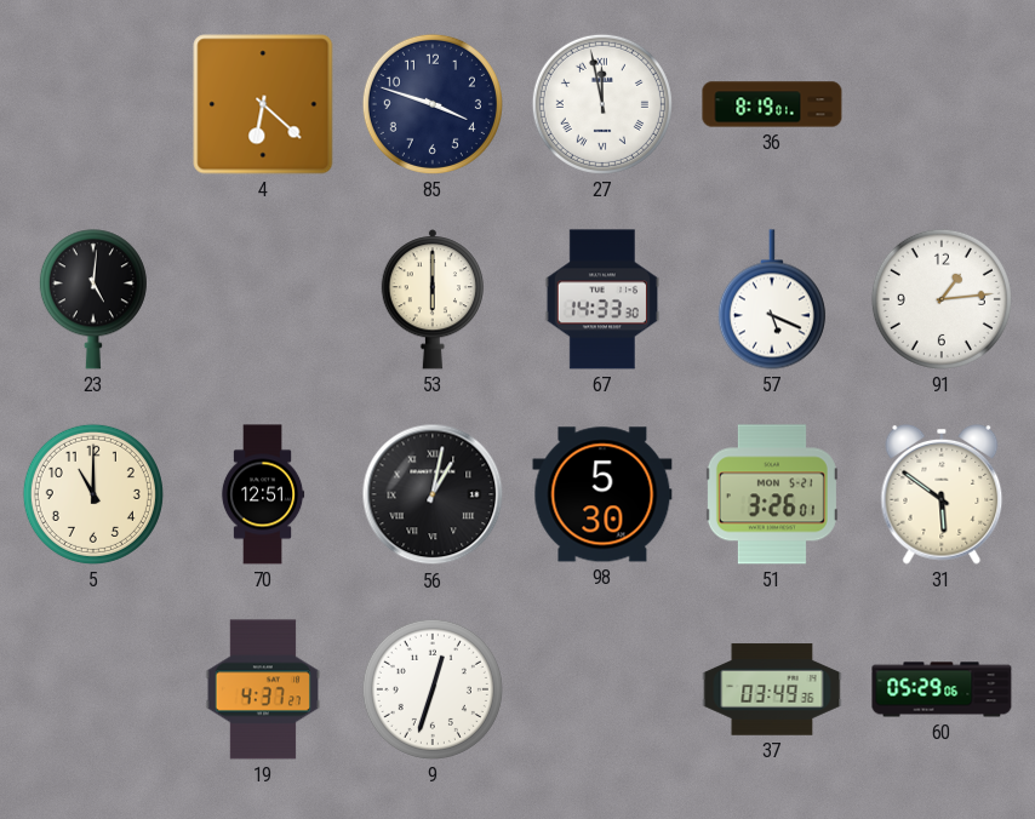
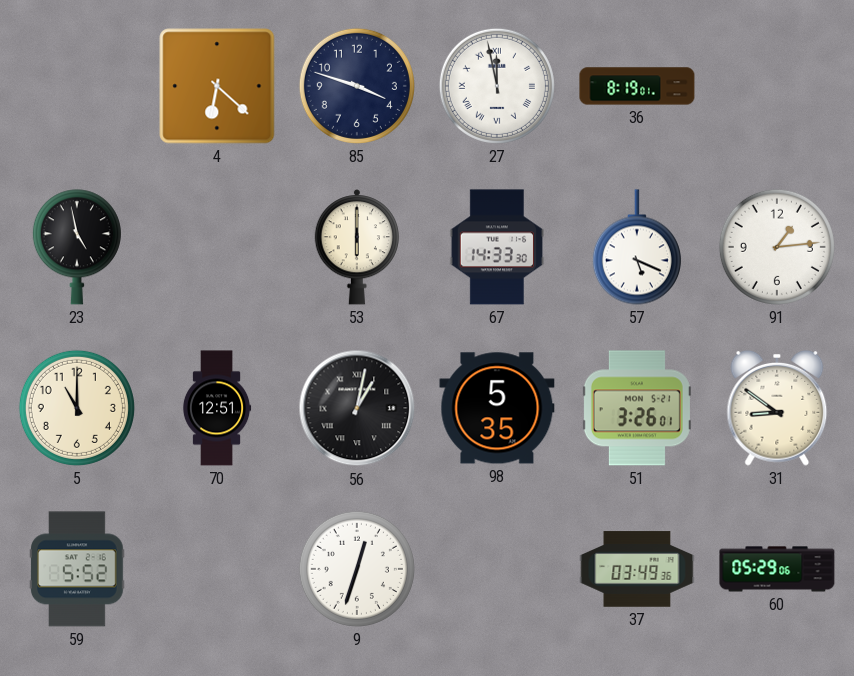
23: 5:01 -> 4:58
98: 5:30 -> 5:35
31: 5:51 -> 8:51
59: none -> 5:52
19: 4:37 -> none
